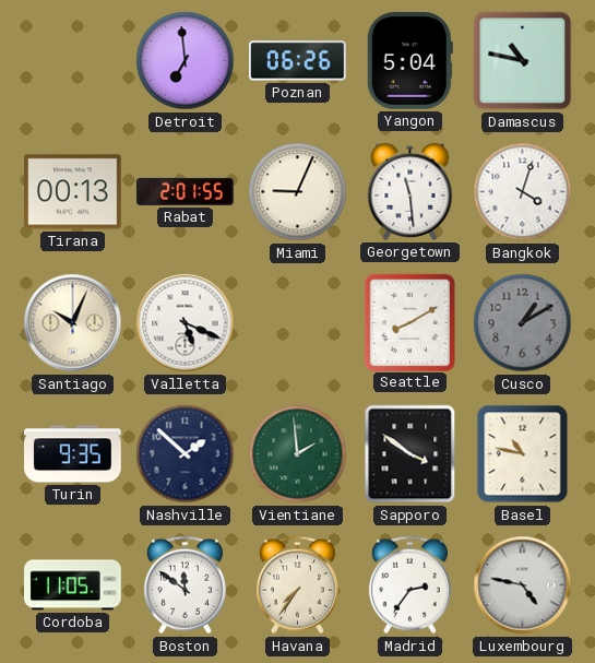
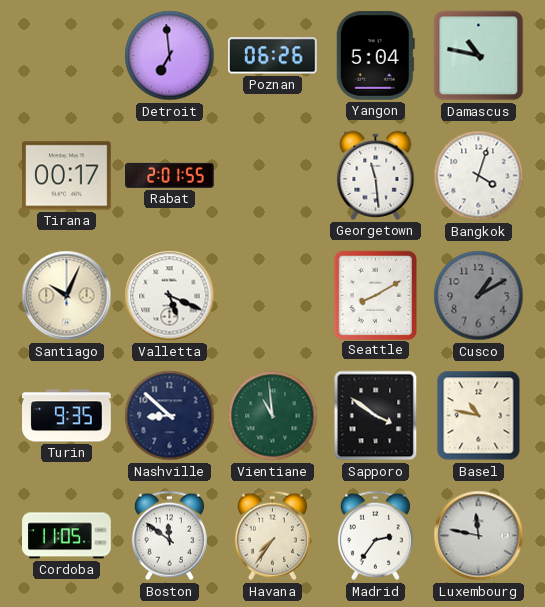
Tirana: 00:13 -> 00:17
Miami: 9:04 -> none
Nashville: 1:52 -> 8:52
Vientiane: 1:59 -> 10:59
Luxembourg: 4:47 -> 11:47
